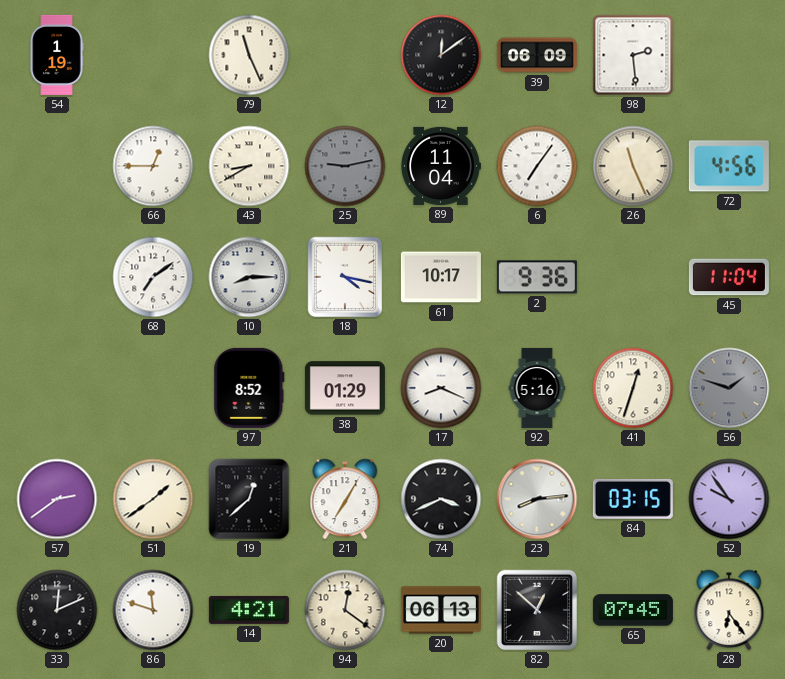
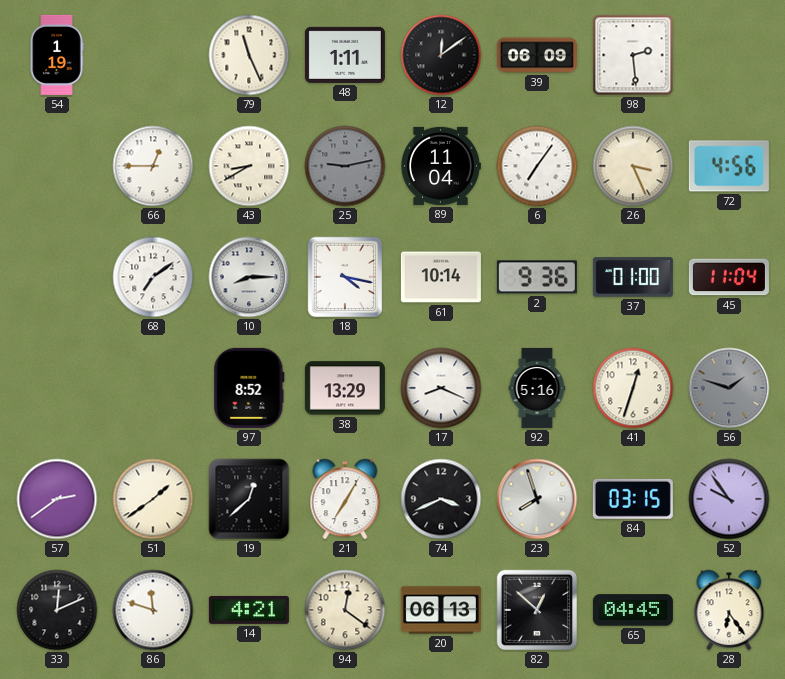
48: none -> 1:11
26: 11:26 -> 3:26
61: 10:17 -> 10:14
37: none -> 01:00
38: 01:29 -> 13:29
23: 8:14 -> 7:57
65: 07:45 -> 04:45
